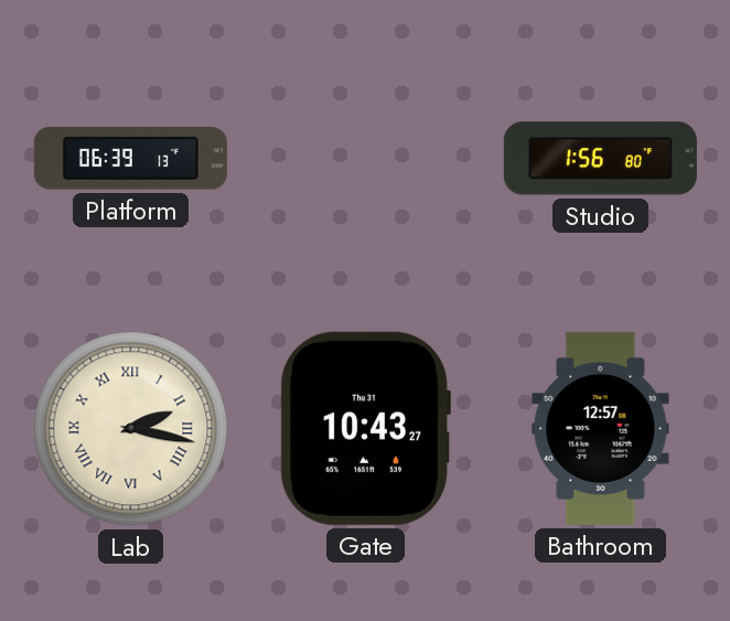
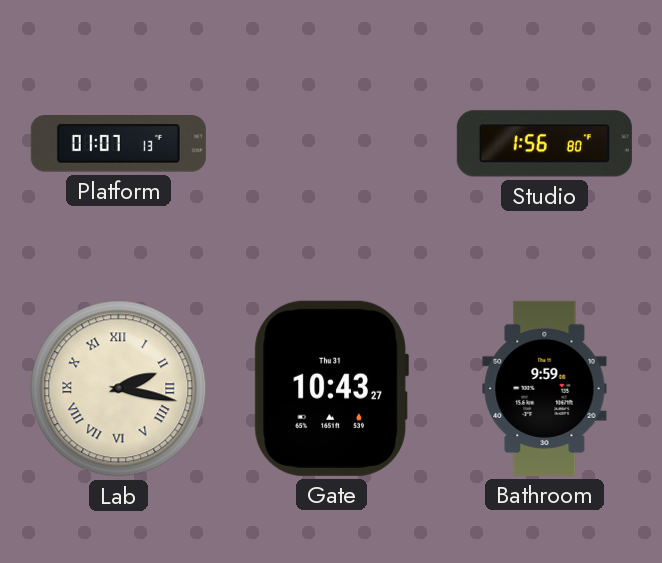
Platform: 06:39 -> 01:07
Bathroom: 12:57 -> 9:59
